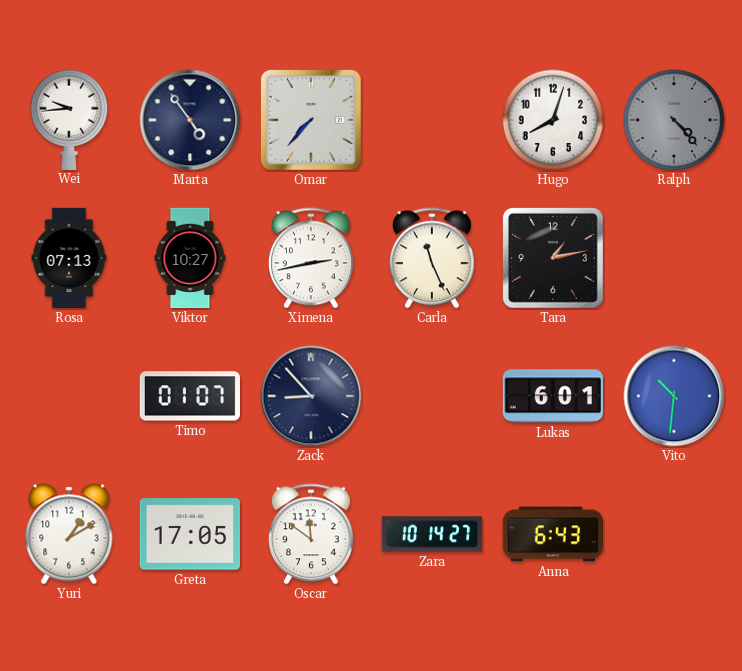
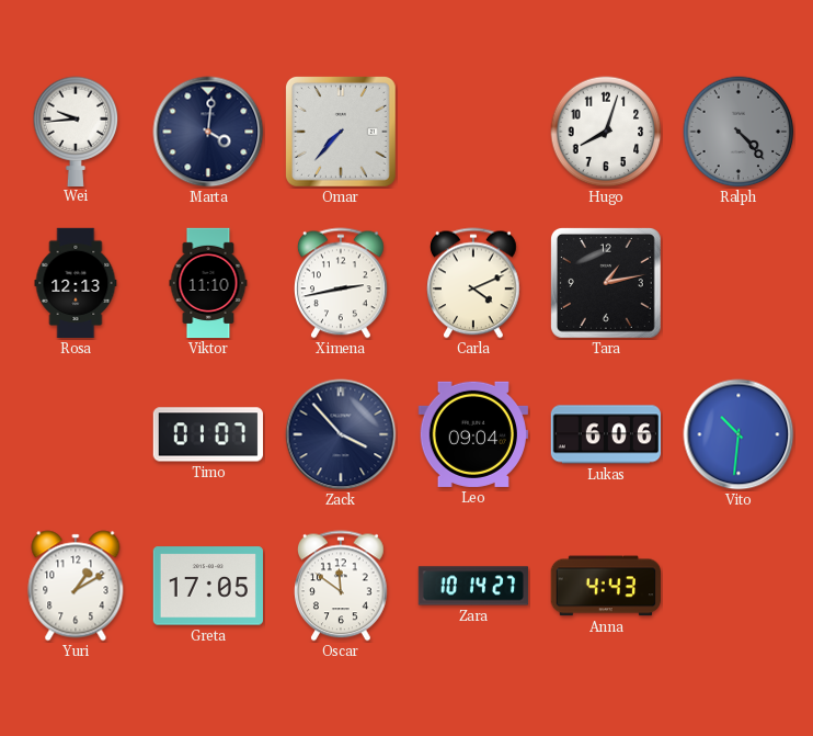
Marta: 4:54 -> 4:01
Rosa: 07:13 -> 12:13
Viktor: 10:27 -> 11:10
Carla: 11:26 -> 4:11
Zack: 8:53 -> 3:53
Leo: none -> 09:04
Lukas: 6:01 -> 6:06
Anna: 6:43 -> 4:43
